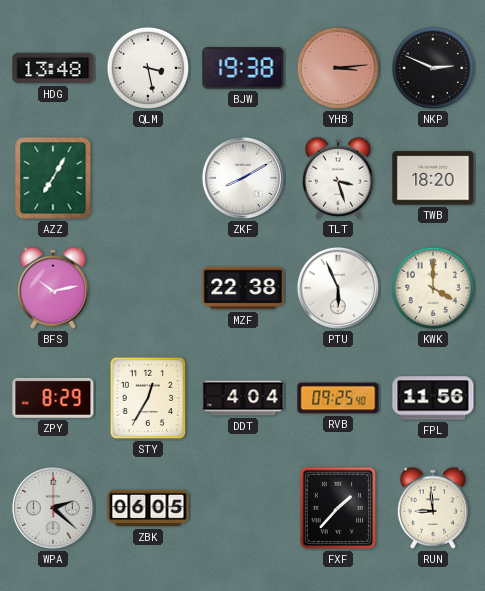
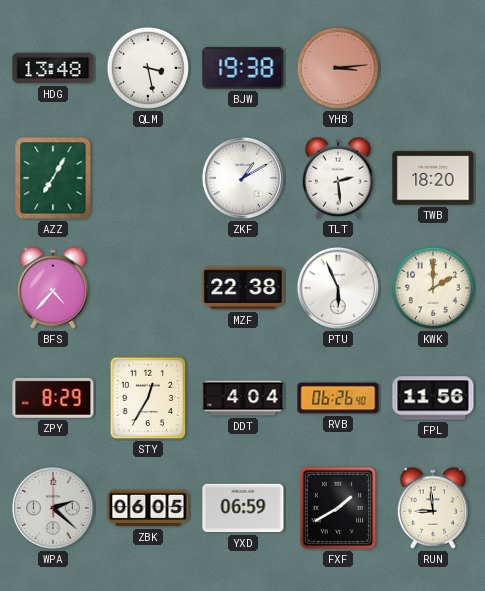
NKP: 2:49 -> none
ZKF: 8:10 -> 1:10
TLT: 3:27 -> 2:29
BFS: 10:13 -> 4:37
KWK: 4:00 -> 2:00
RVB: 09:25 -> 06:26
YXD: none -> 06:59
FXF: 1:37 -> 1:40
